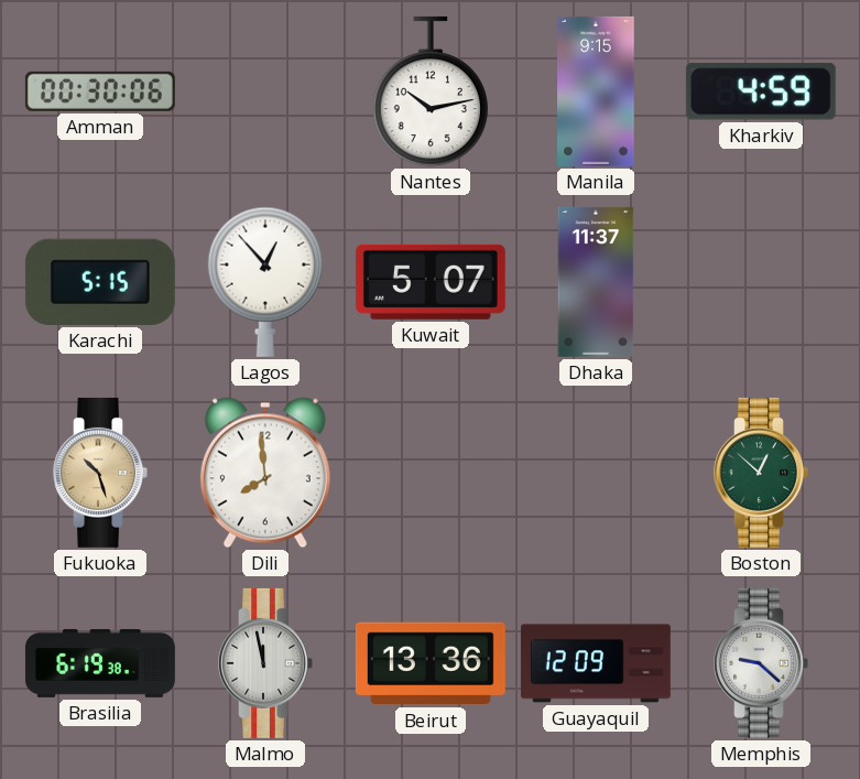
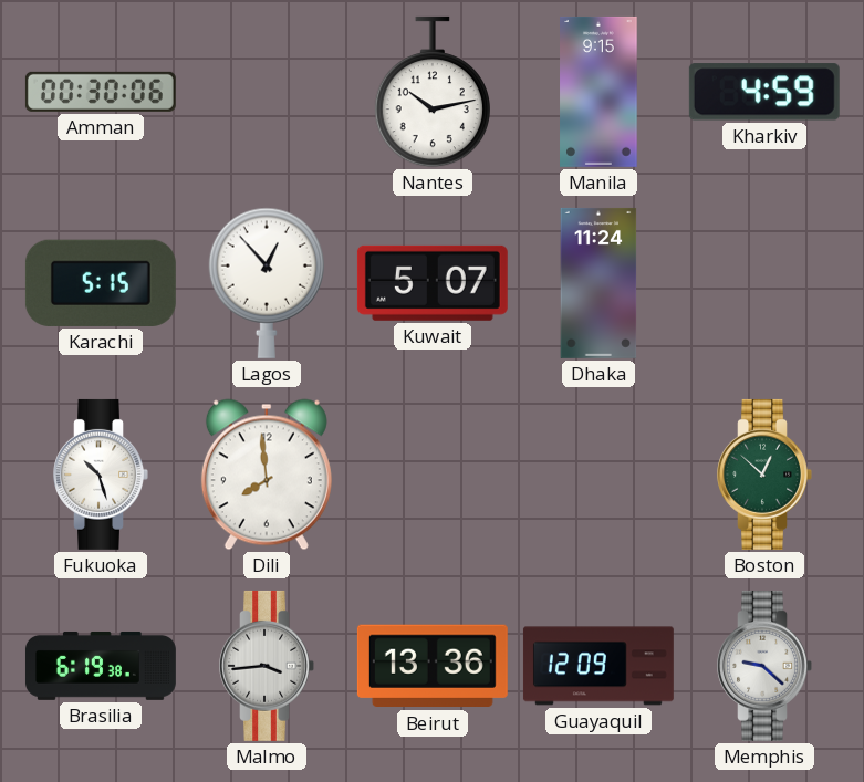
Dhaka: 11:37 -> 11:24
Fukuoka dial: champagne -> white
Malmo: 11:58 -> 3:44
